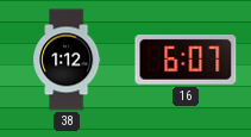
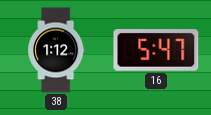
16: 6:07 -> 5:47
